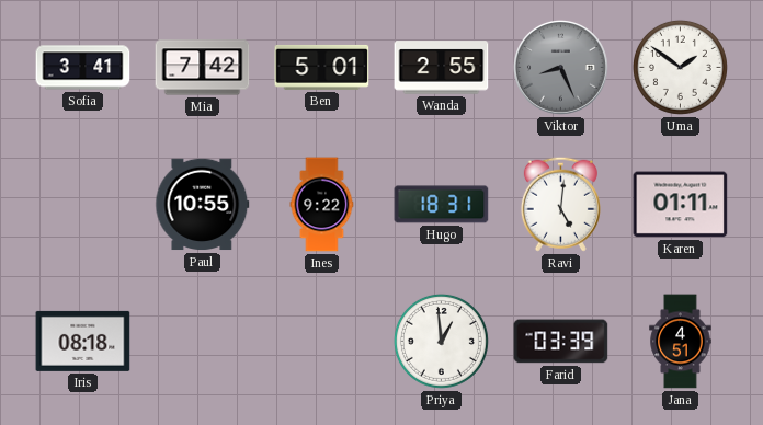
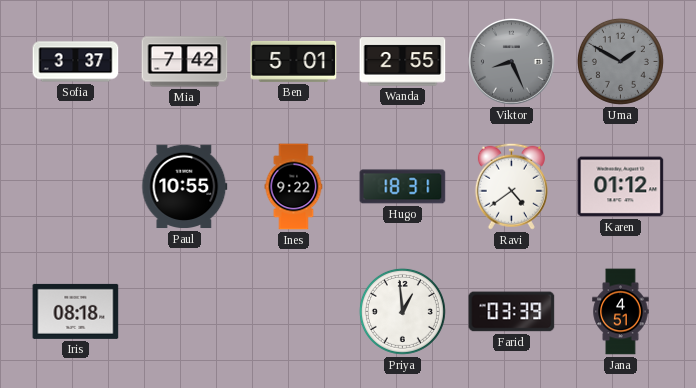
Sofia: 3:41 -> 3:37
Uma: 1:51 -> 1:50
Uma dial: white -> grey
Ravi: 5:01 -> 4:39
Karen: 01:11 -> 01:12
